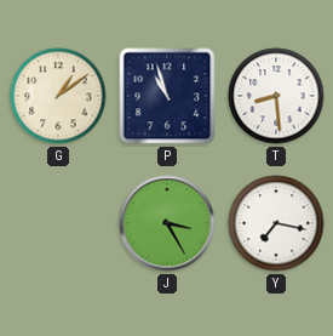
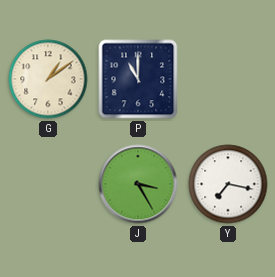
P: 10:57 -> 11:00
T: 8:29 -> none
